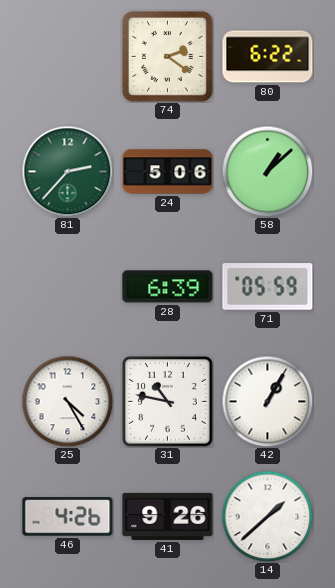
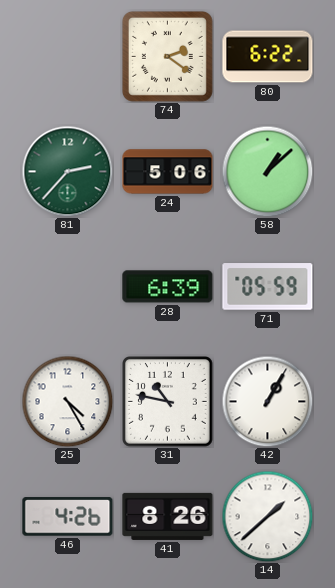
41: 9:26 -> 8:26
